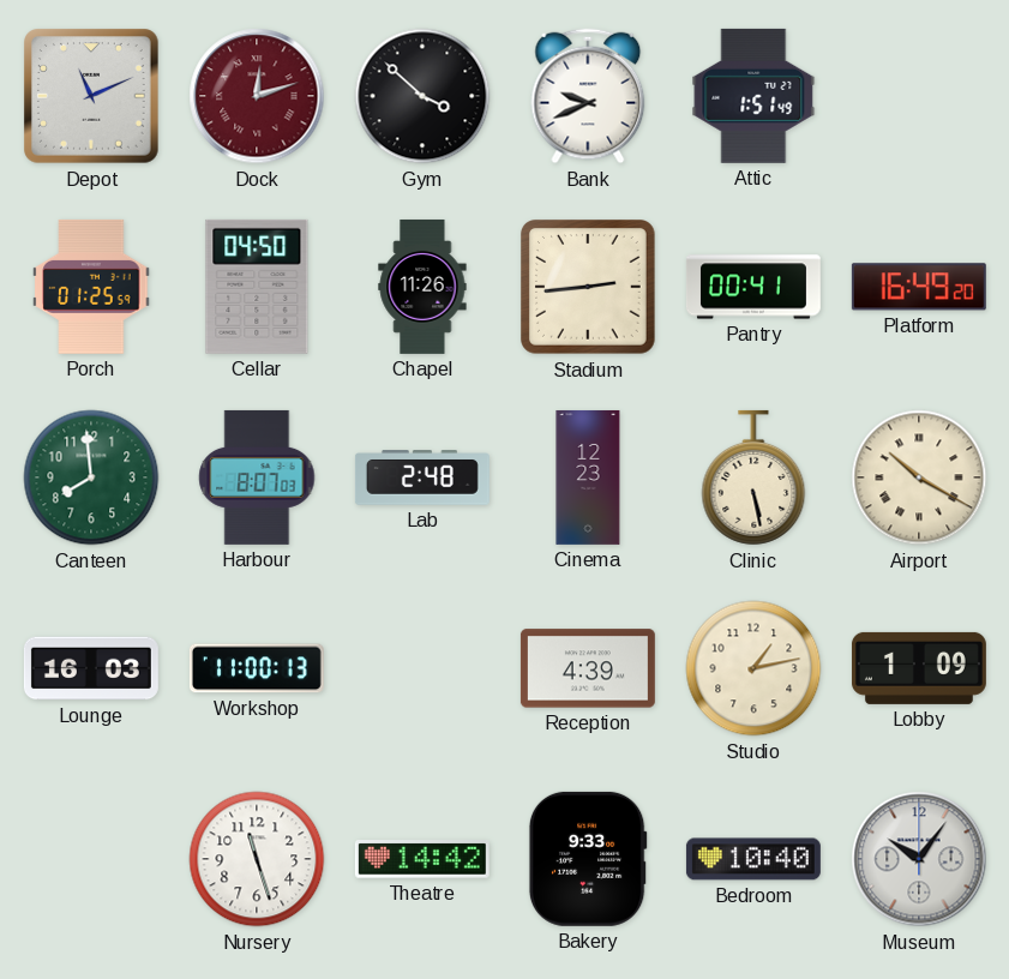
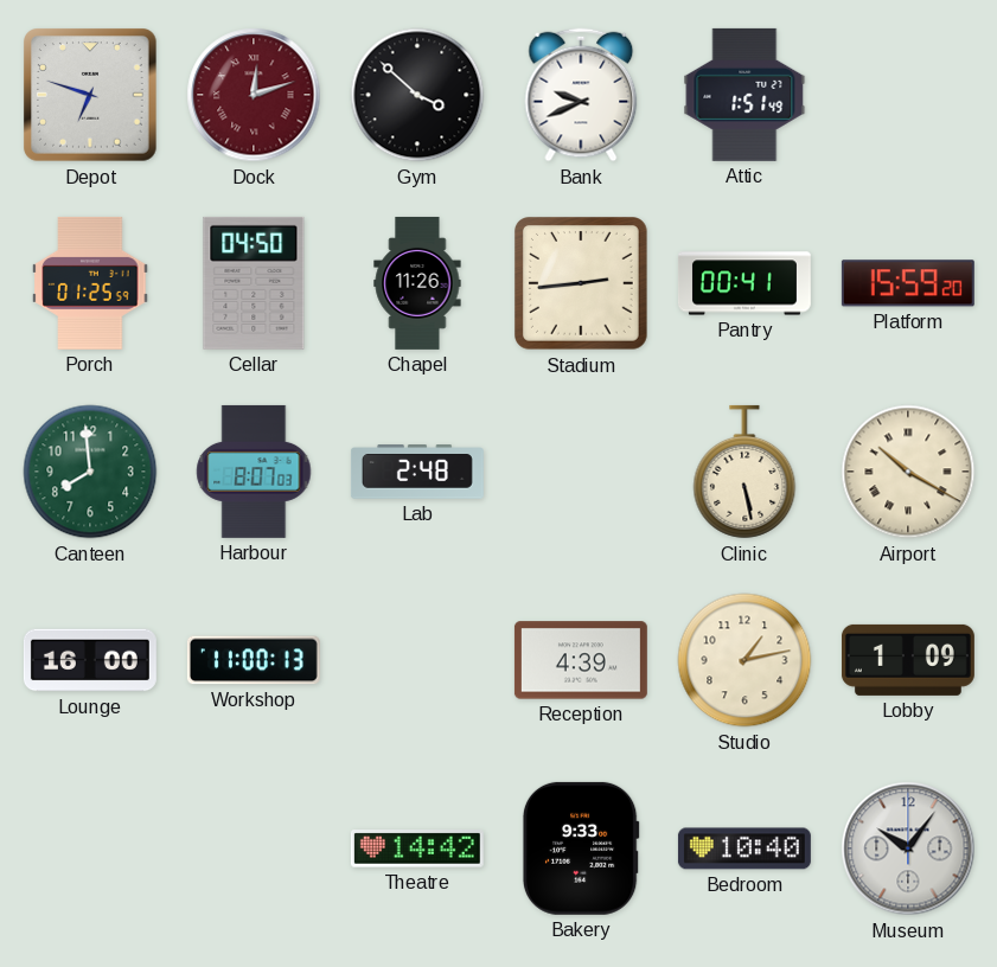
Depot: 11:11 -> 6:48
Platform: 16:49 -> 15:59
Cinema: 12:23 -> none
Lounge: 16:03 -> 16:00
Nursery: 11:27 -> none
